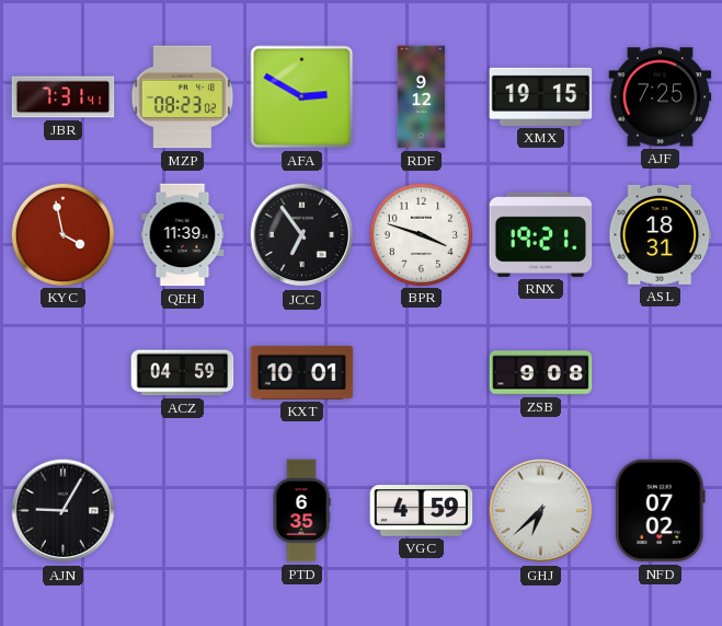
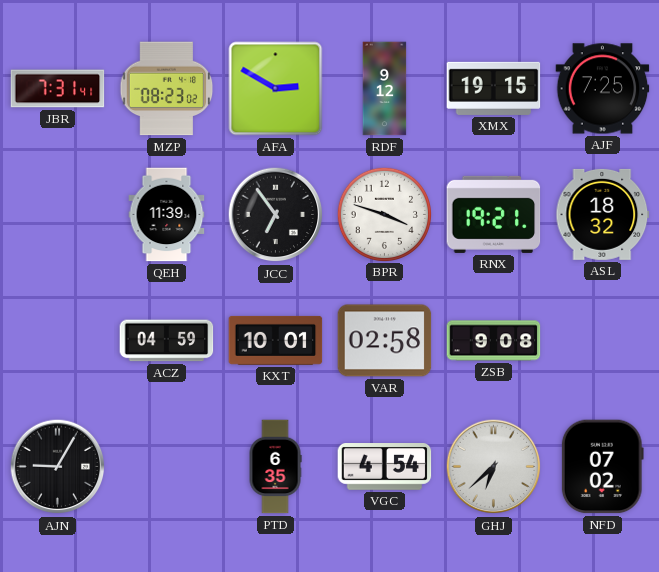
KYC: 3:58 -> none
ASL: 18:31 -> 18:32
VAR: none -> 02:58
VGC: 4:59 -> 4:54
